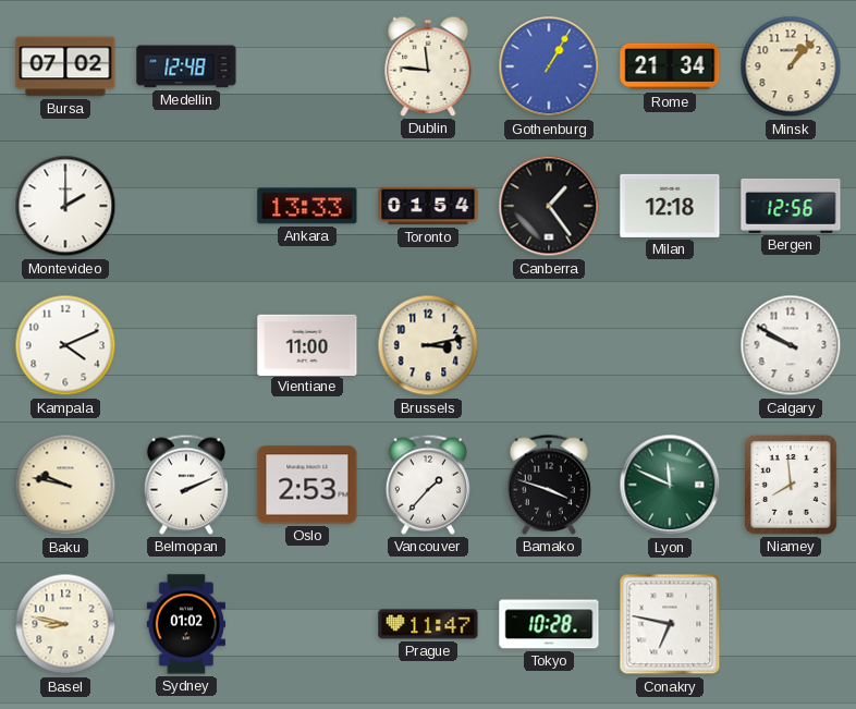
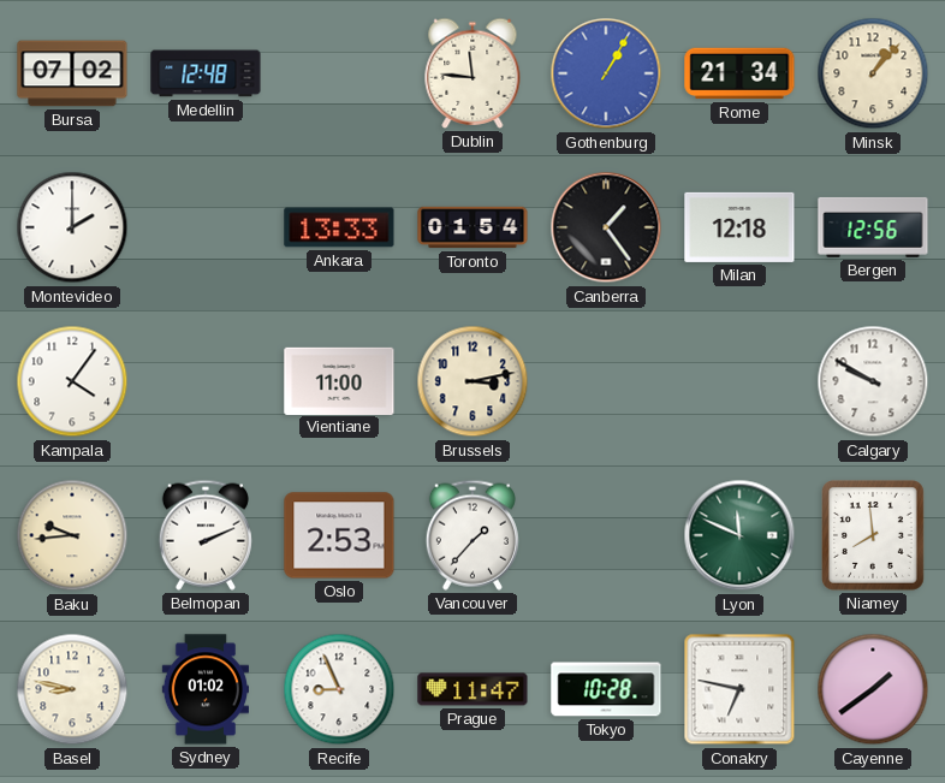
Kampala: 4:11 -> 4:06
Baku: 9:47 -> 9:44
Bamako: 3:48 -> none
Recife: none -> 8:56
Cayenne: none -> 1:39
